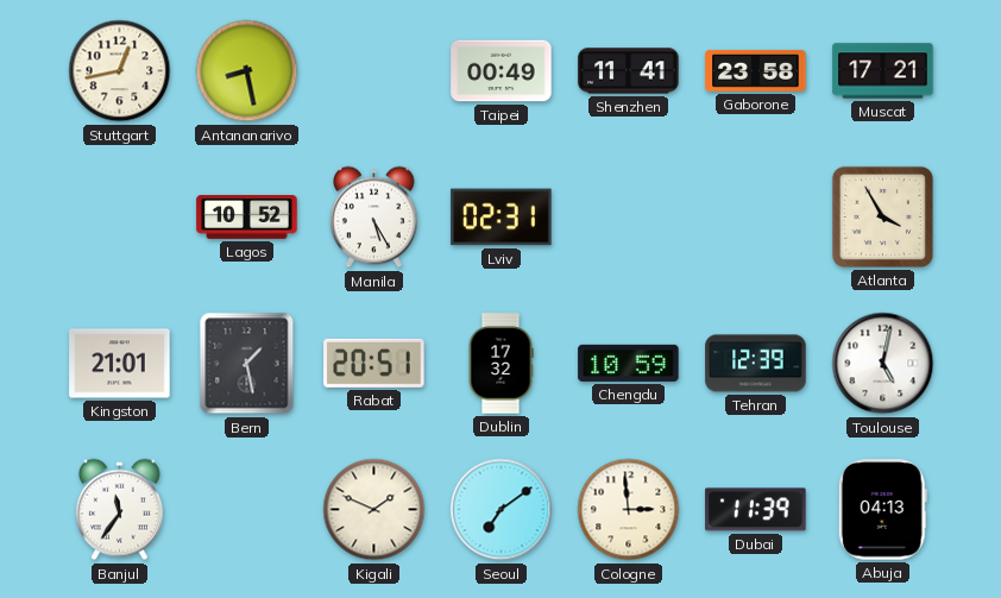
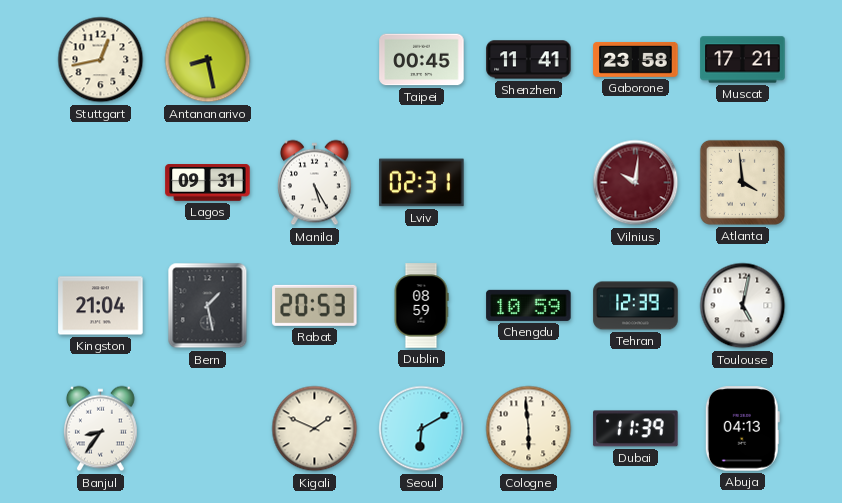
Taipei: 00:49 -> 00:45
Lagos: 10:52 -> 09:31
Vilnius: none -> 10:01
Atlanta: 3:55 -> 3:59
Kingston: 21:01 -> 21:04
Rabat: 20:51 -> 20:53
Dublin: 17:32 -> 08:59
Banjul: 11:36 -> 8:36
Seoul: 7:09 -> 6:10
Cologne: 2:59 -> 5:59
